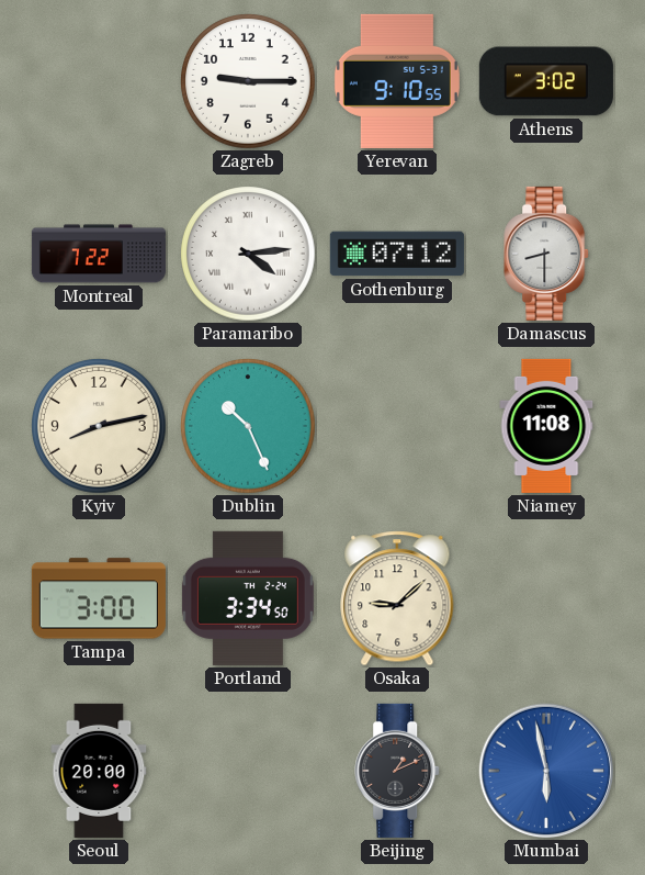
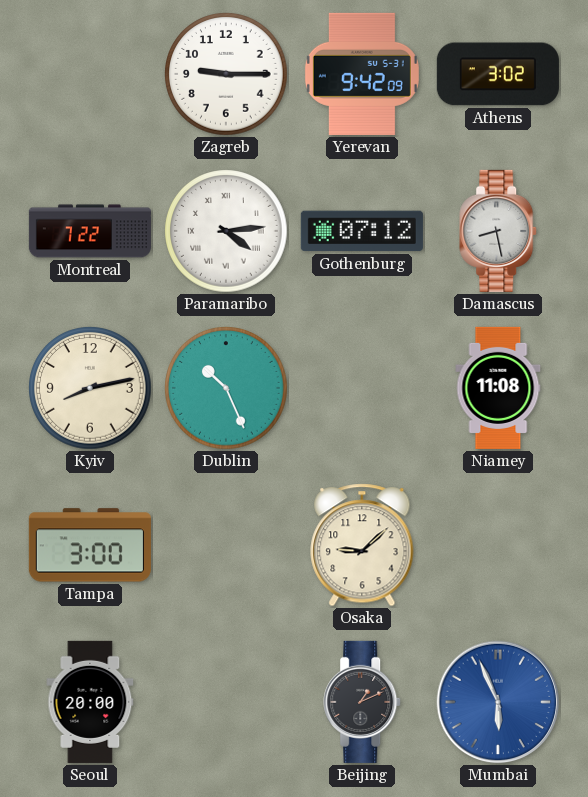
Yerevan: 9:10 -> 9:42
Damascus: 8:30 -> 8:28
Portland: 3:34 -> none
Mumbai: 5:58 -> 5:56
